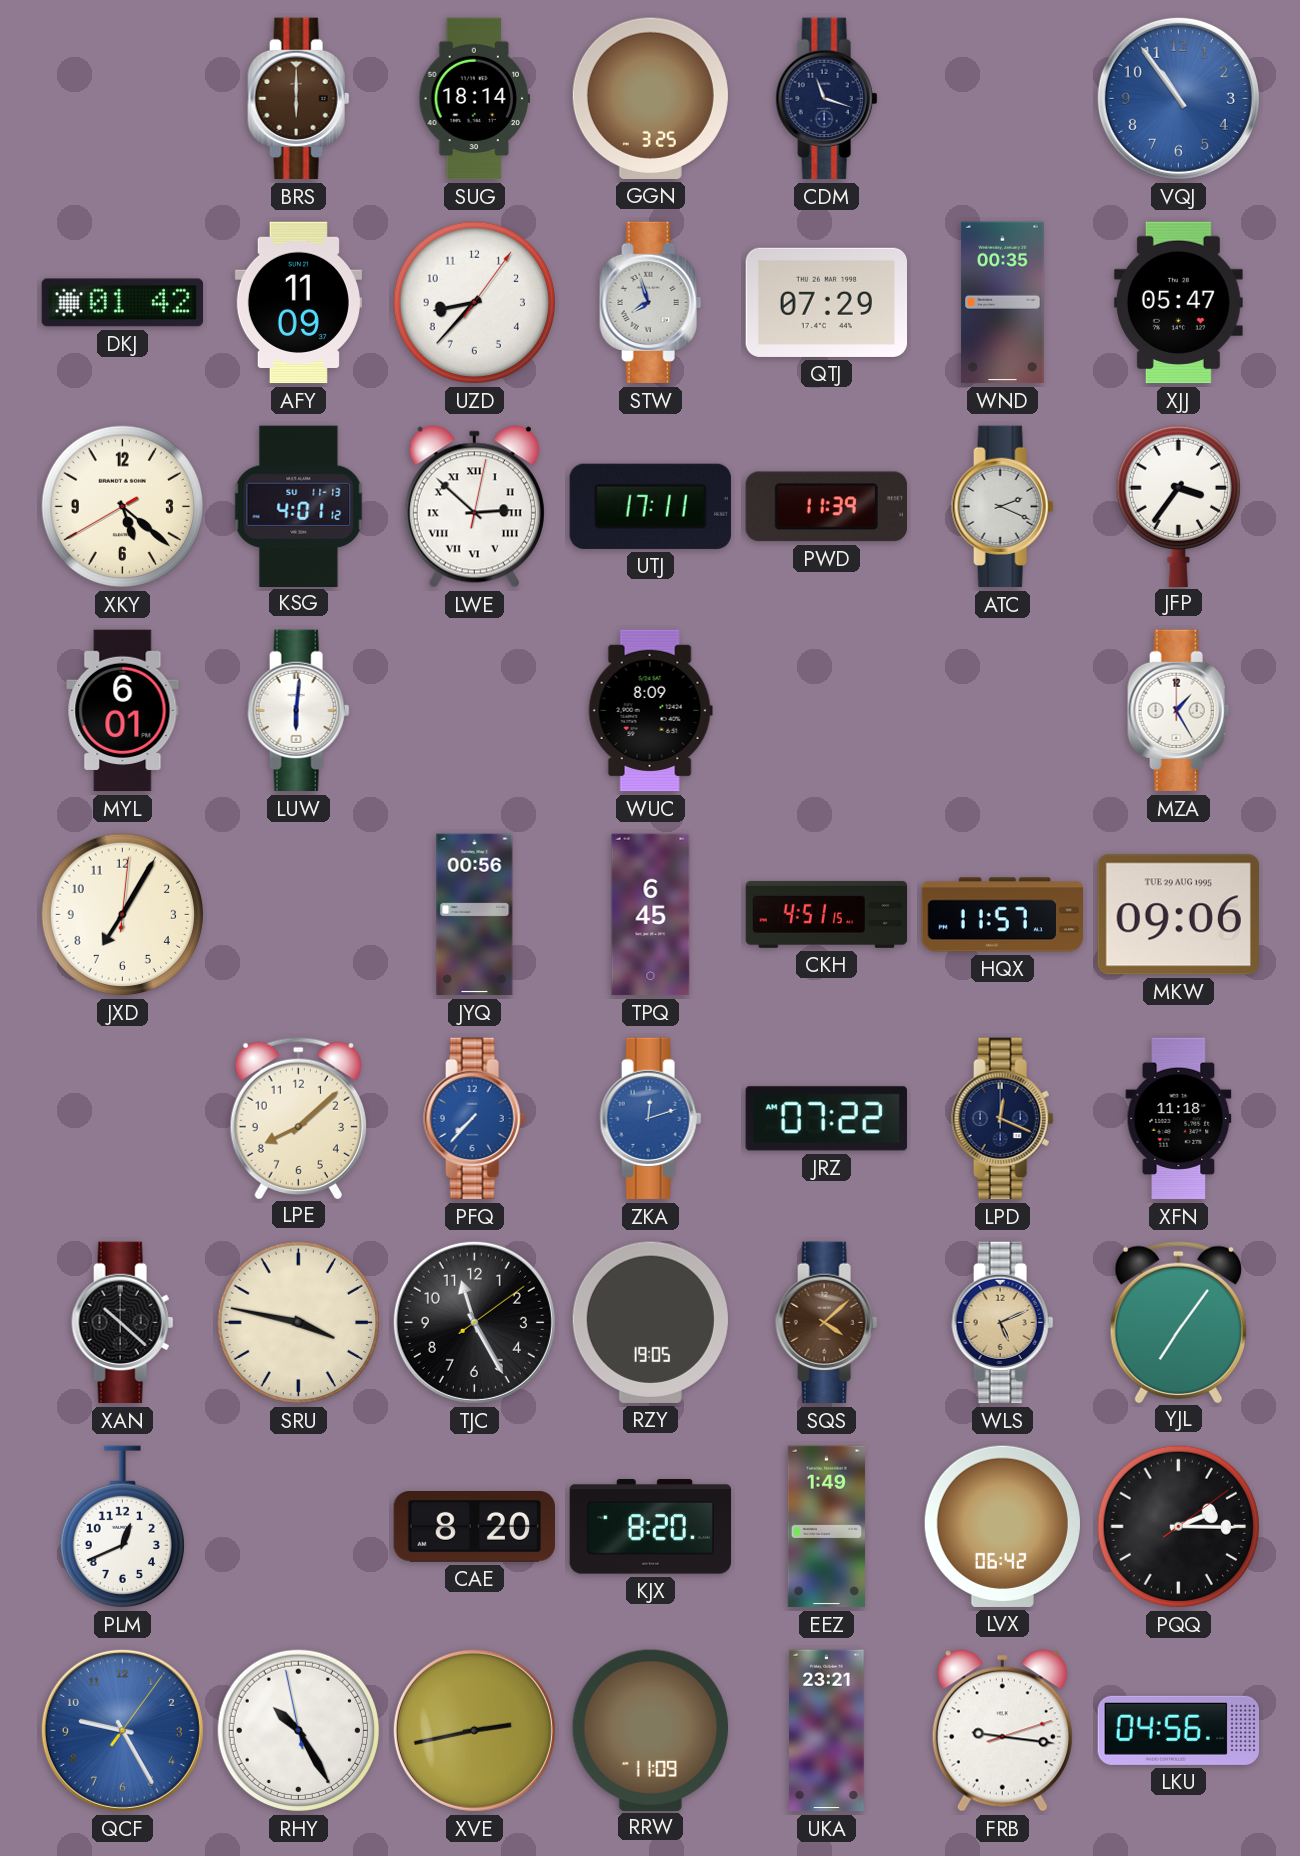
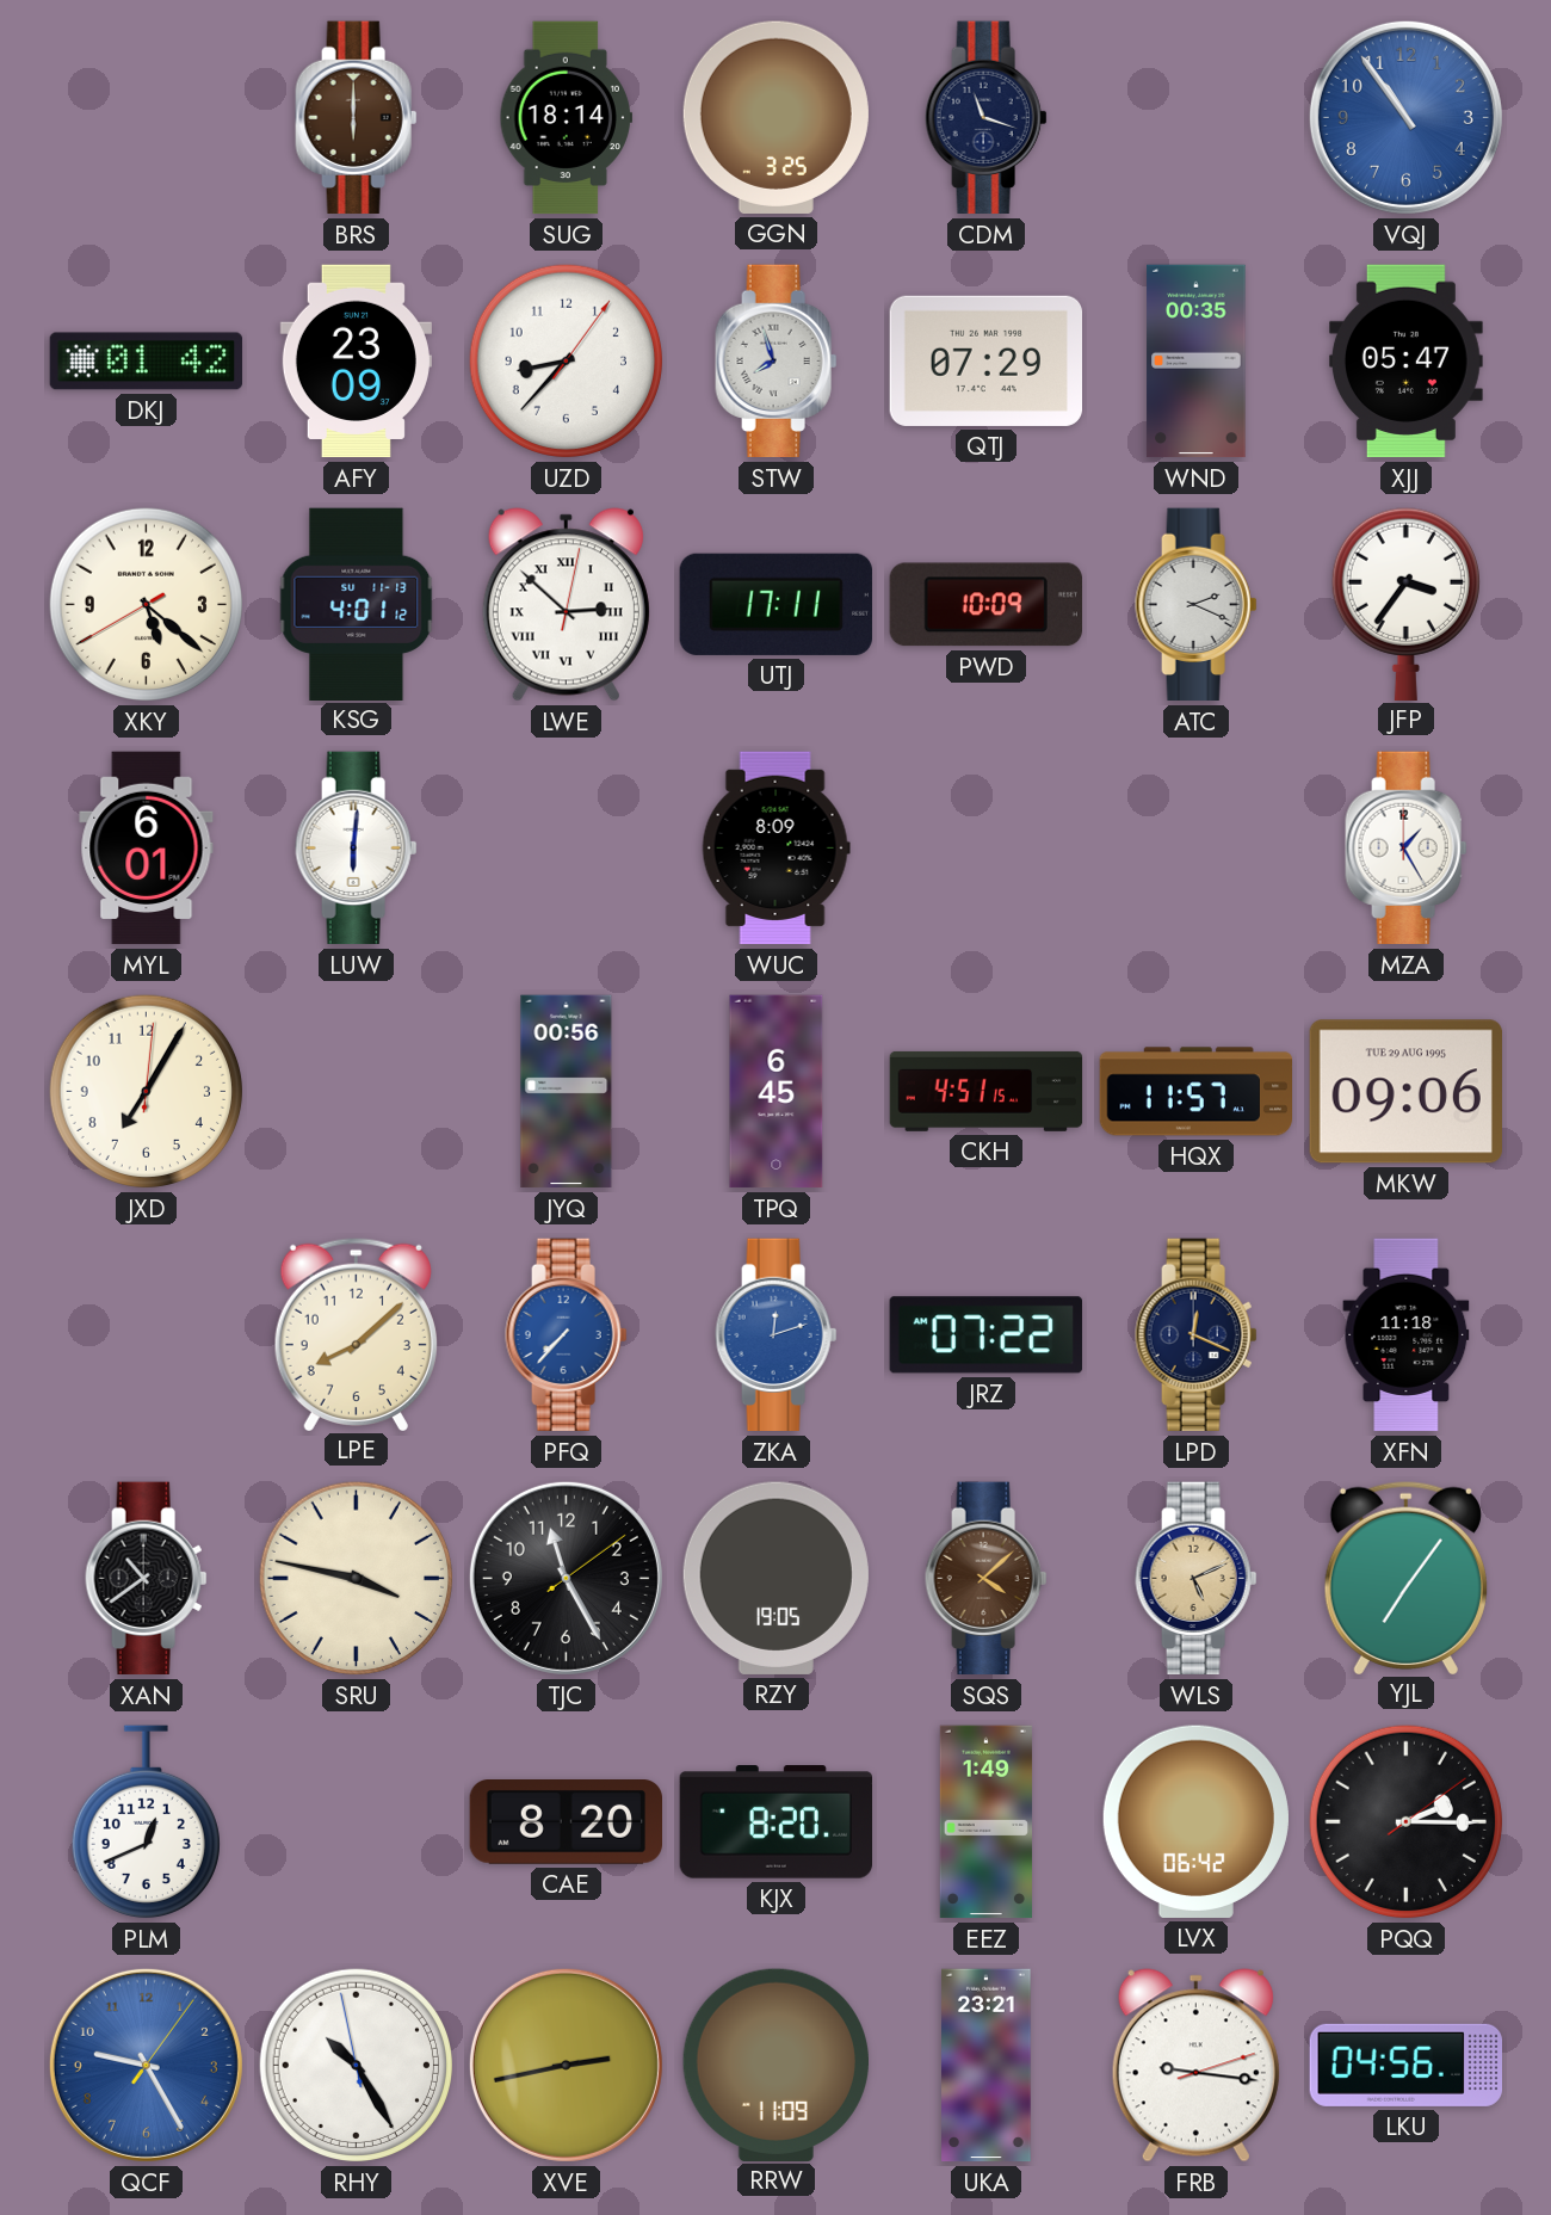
AFY: 11:09 -> 23:09
PWD: 11:39 -> 10:09
XAN: 10:22 -> 10:39
